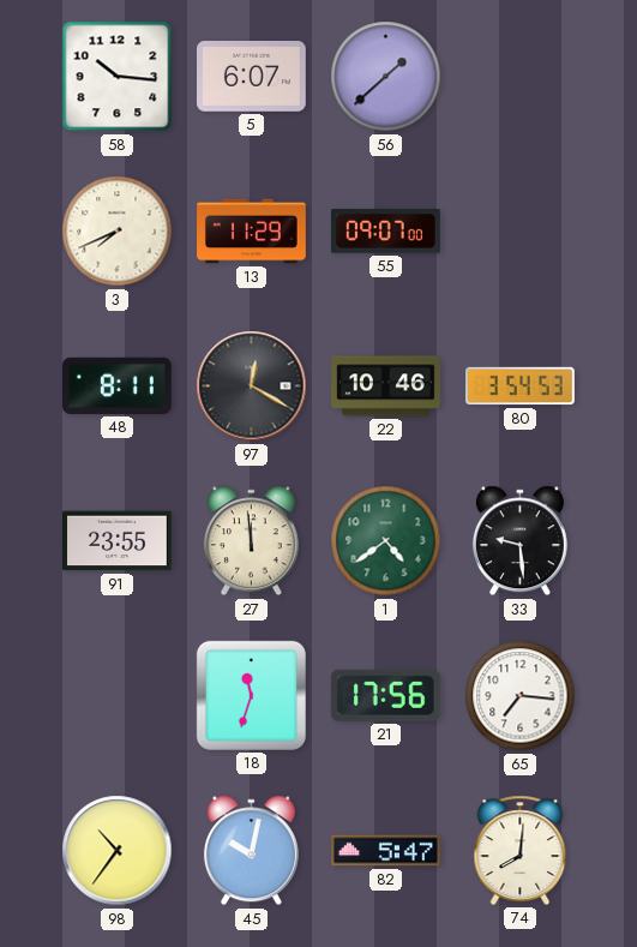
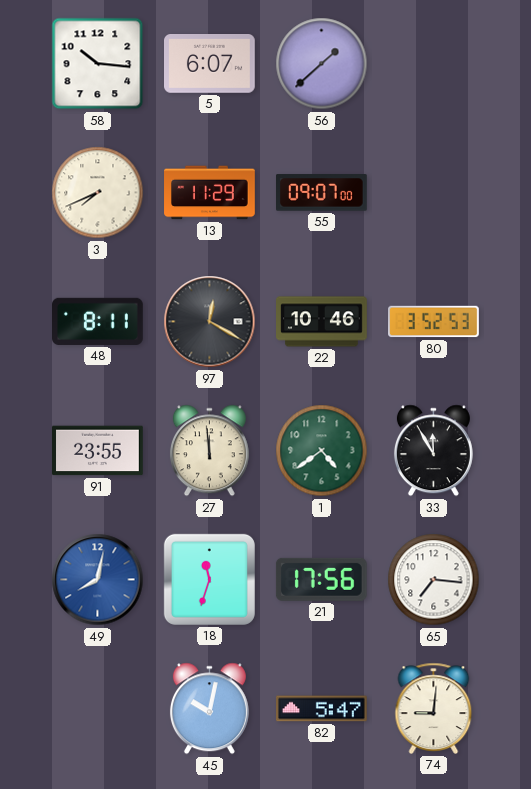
80: 3:54 -> 3:52
33: 9:29 -> 11:55
49: none -> 8:02
98: 10:36 -> none
74: 8:01 -> 9:01
